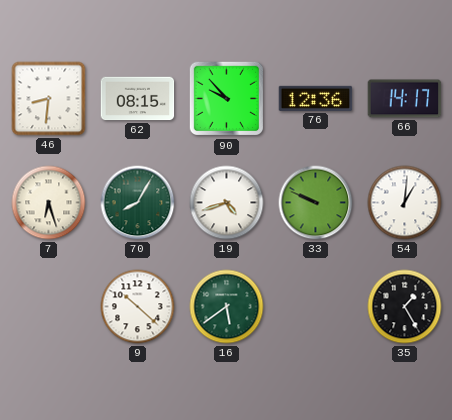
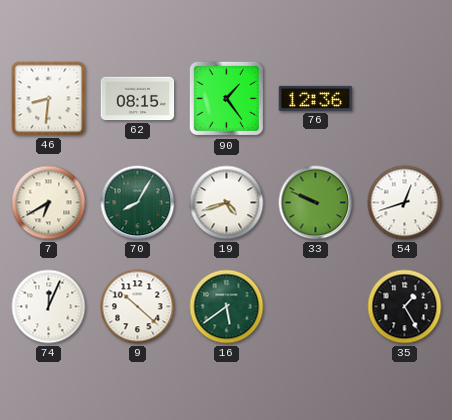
90: 9:53 -> 1:24
66: 14:17 -> none
7: 6:27 -> 6:40
54: 1:01 -> 12:42
74: none -> 12:04
